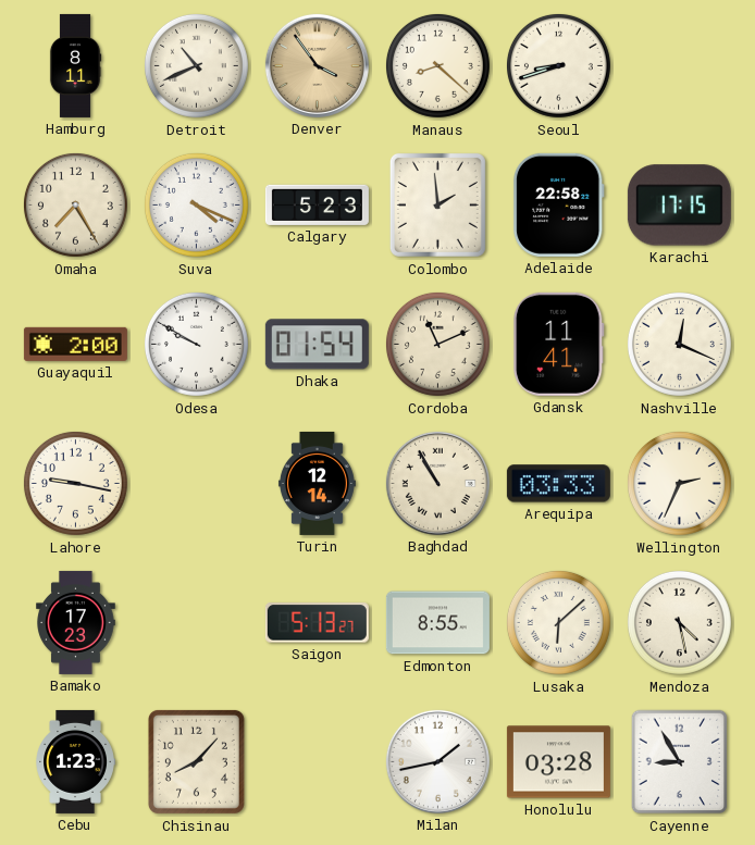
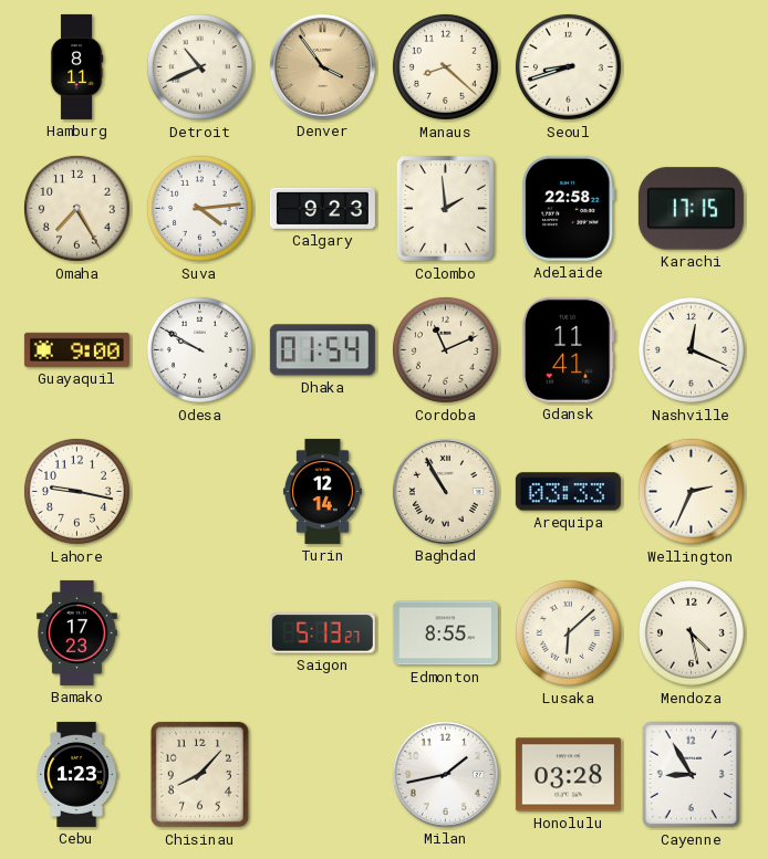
Suva: 4:19 -> 4:14
Calgary: 5:23 -> 9:23
Guayaquil: 2:00 -> 9:00
